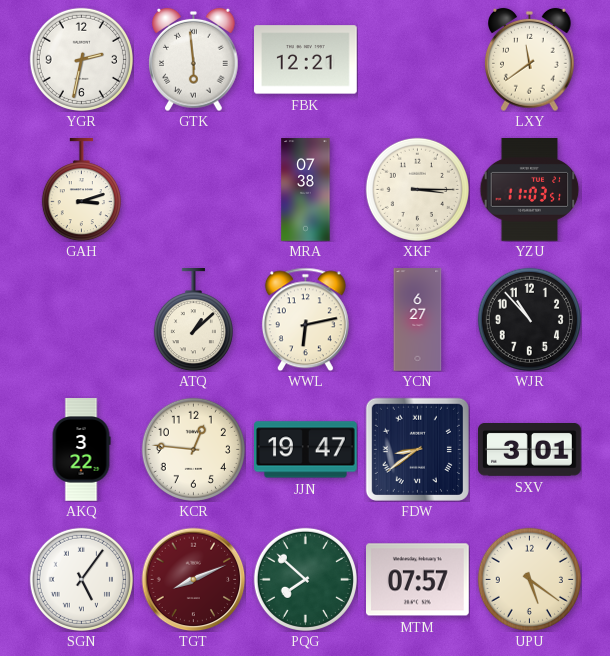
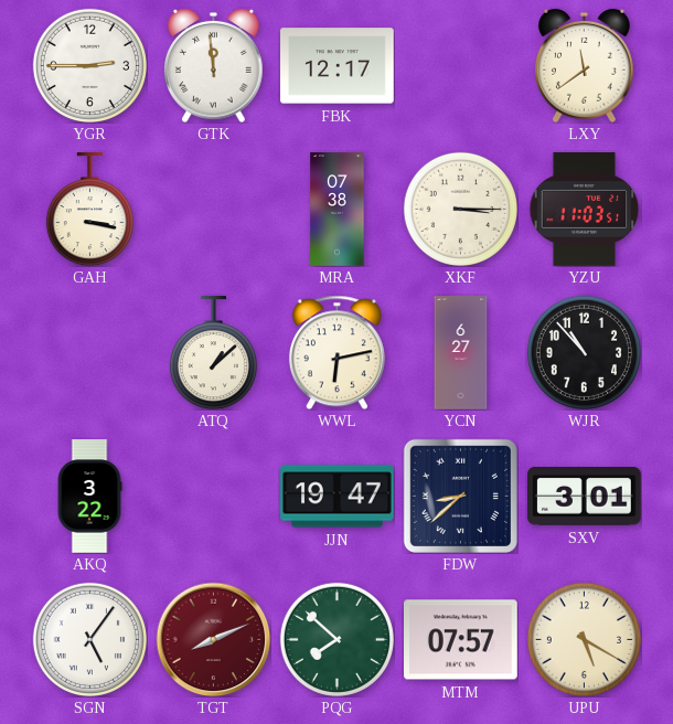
YGR: 2:32 -> 2:45
GTK: 5:59 -> 11:59
FBK: 12:21 -> 12:17
GAH: 3:12 -> 3:17
KCR: 12:46 -> none
FDW: 8:39 -> 8:38
UPU: 5:21 -> 5:20
